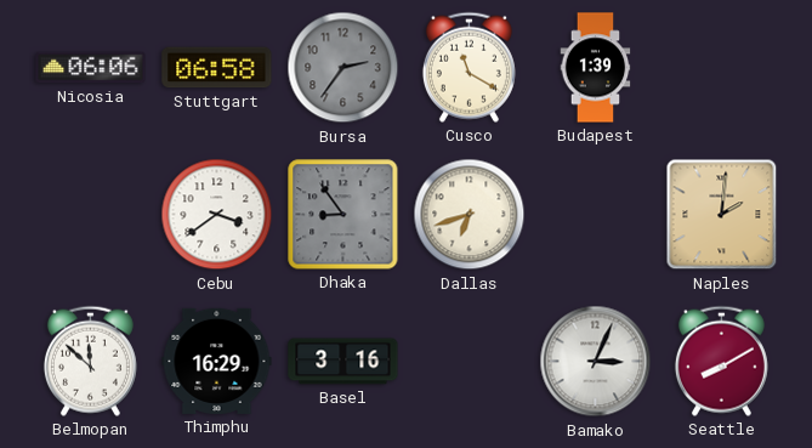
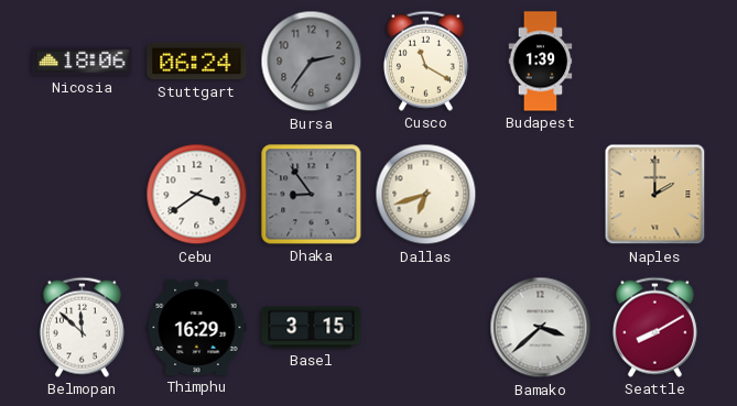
Nicosia: 06:06 -> 18:06
Stuttgart: 06:58 -> 06:24
Naples: 2:01 -> 2:00
Basel: 3:16 -> 3:15
Bamako: 3:04 -> 3:38
